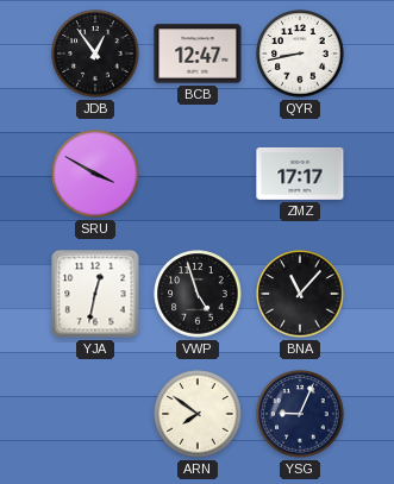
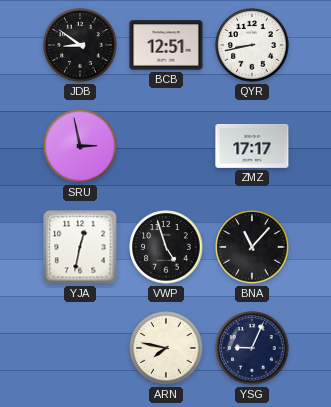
JDB: 12:54 -> 8:51
BCB: 12:47 -> 12:51
SRU: 3:50 -> 2:58
ARN: 7:51 -> 7:47
